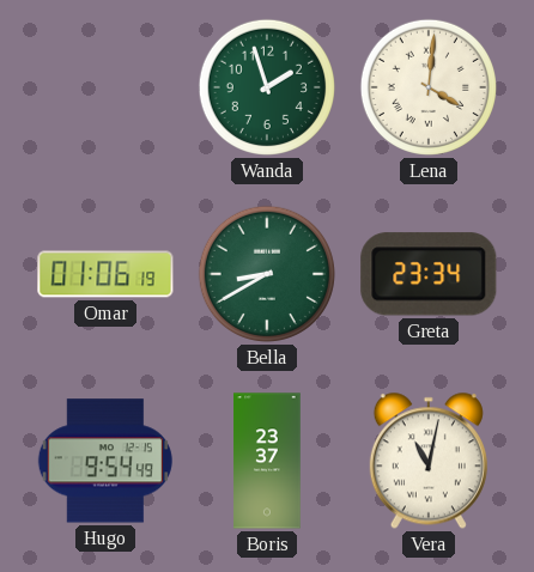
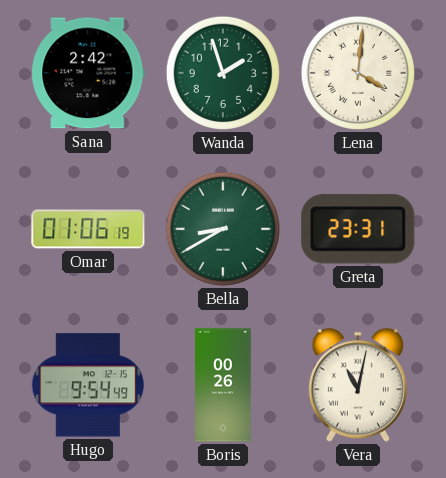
Sana: none -> 2:42
Greta: 23:34 -> 23:31
Boris: 23:37 -> 00:26
